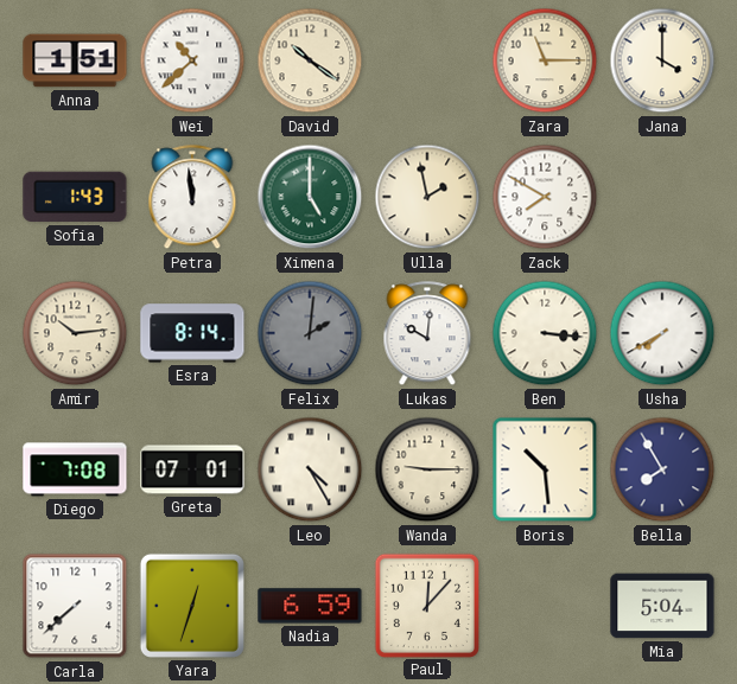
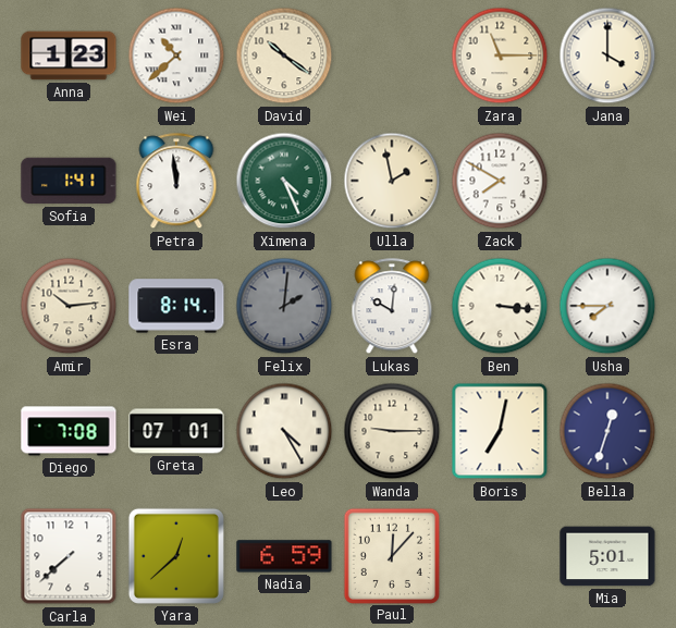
Anna: 1:51 -> 1:23
Sofia: 1:43 -> 1:41
Ximena: 5:00 -> 4:26
Usha: 7:40 -> 7:45
Boris: 10:29 -> 7:02
Bella: 7:55 -> 12:33
Yara: 12:33 -> 12:38
Mia: 5:04 -> 5:01
